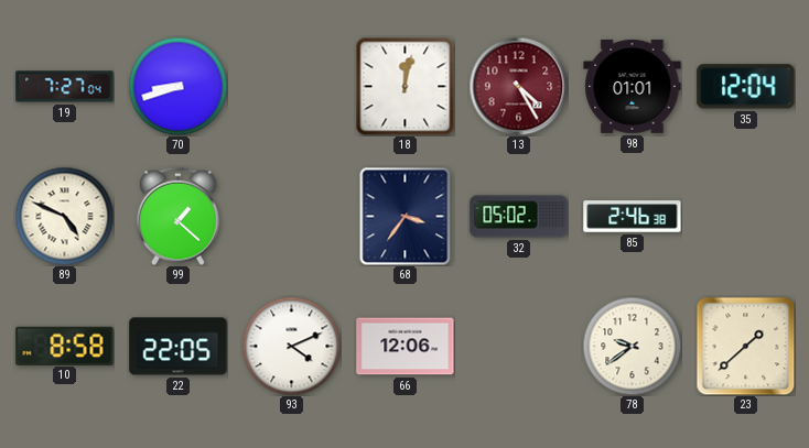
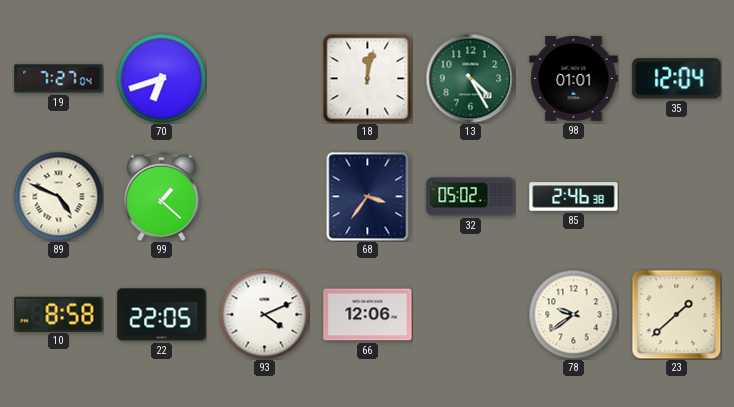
70: 8:42 -> 6:42
13 dial: burgundy -> green
